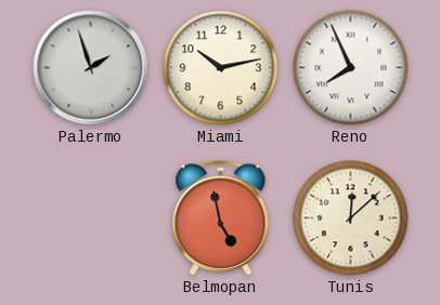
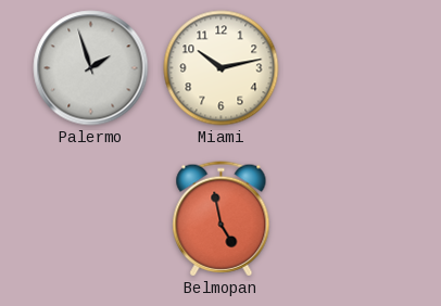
Reno: 7:56 -> none
Tunis: 12:08 -> none
